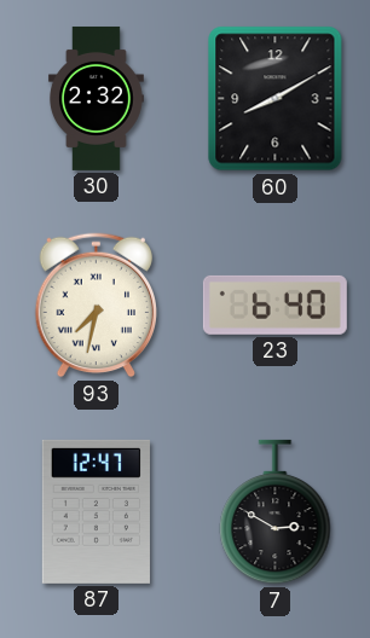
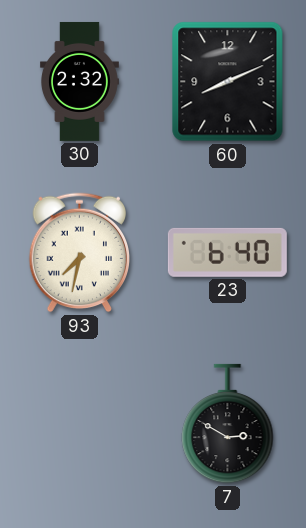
60: 8:10 -> 8:11
87: 12:47 -> none
